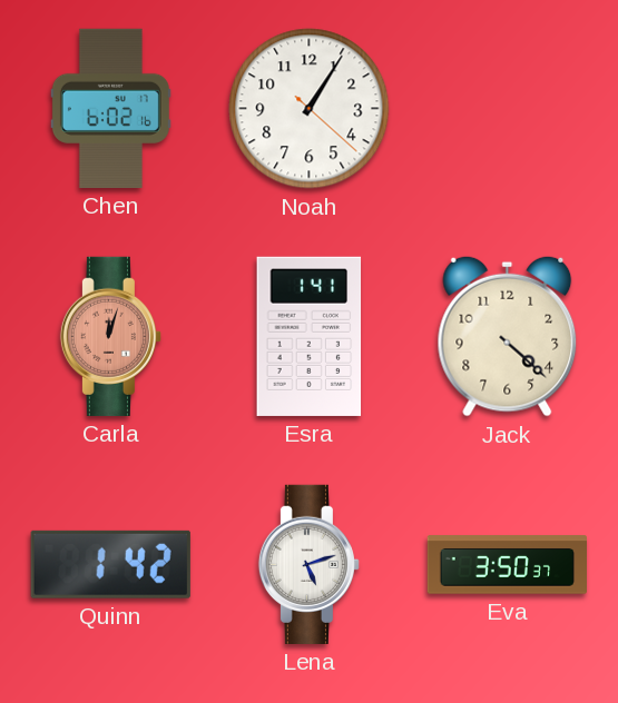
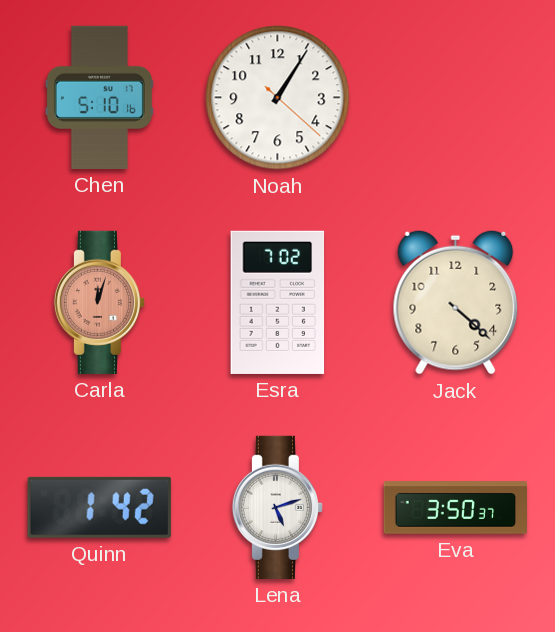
Chen: 6:02 -> 5:10
Esra: 1:41 -> 7:02
